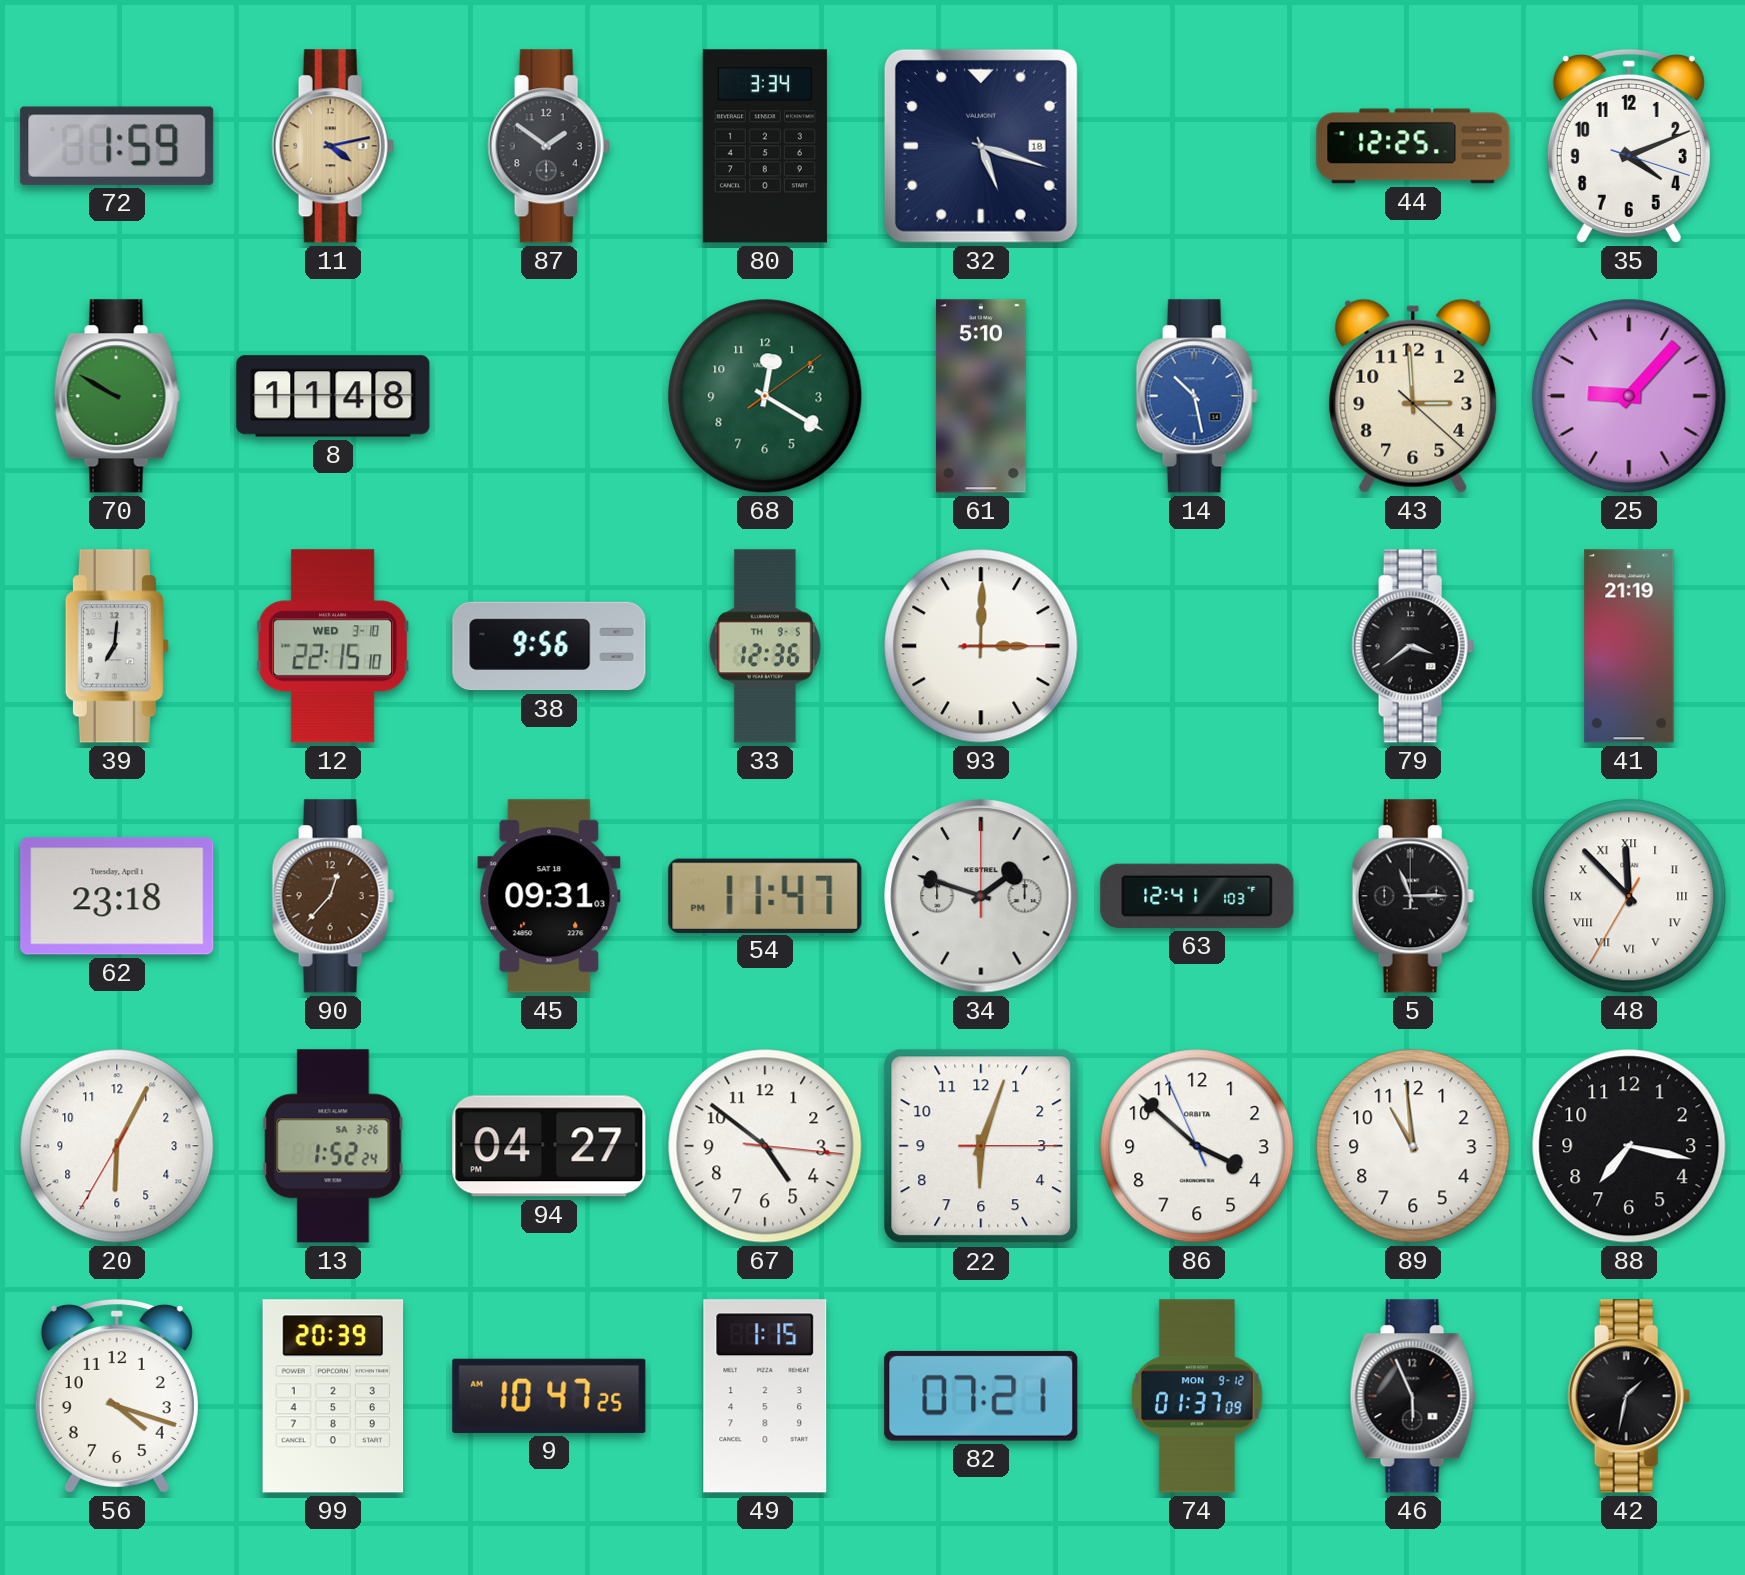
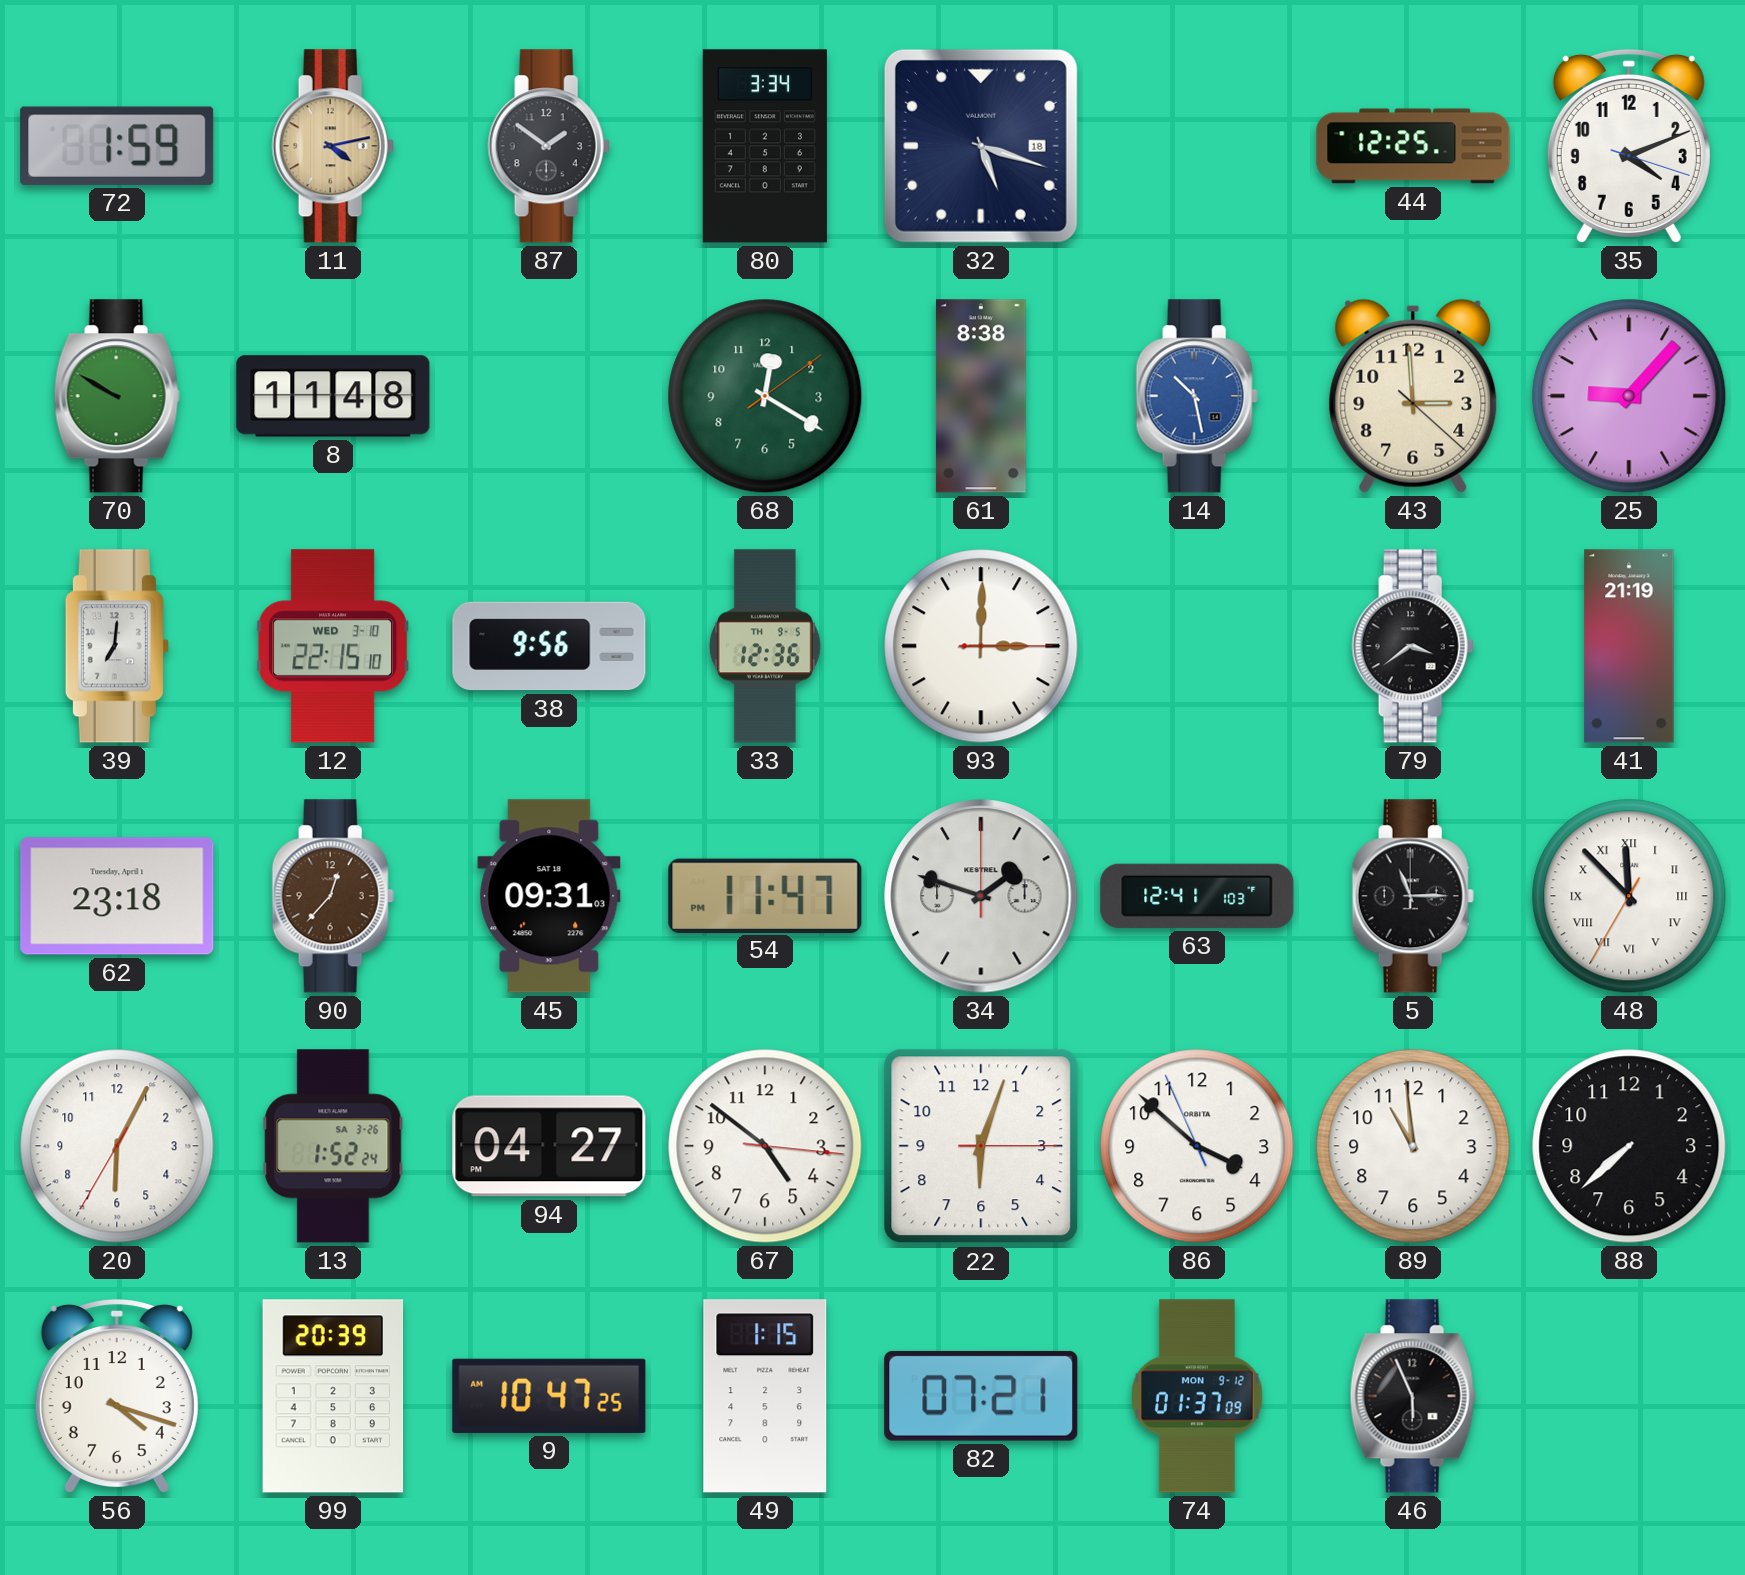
61: 5:10 -> 8:38
88: 7:17 -> 7:38
42: 1:32 -> none
